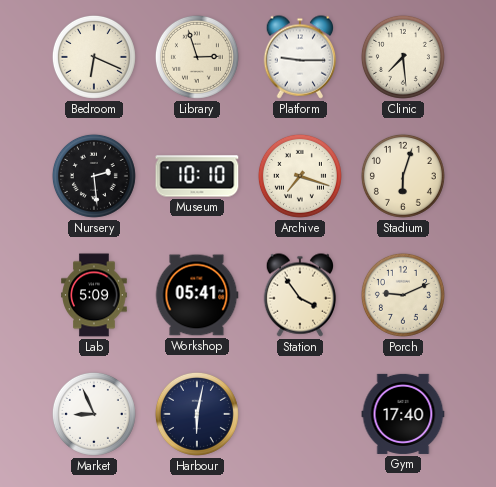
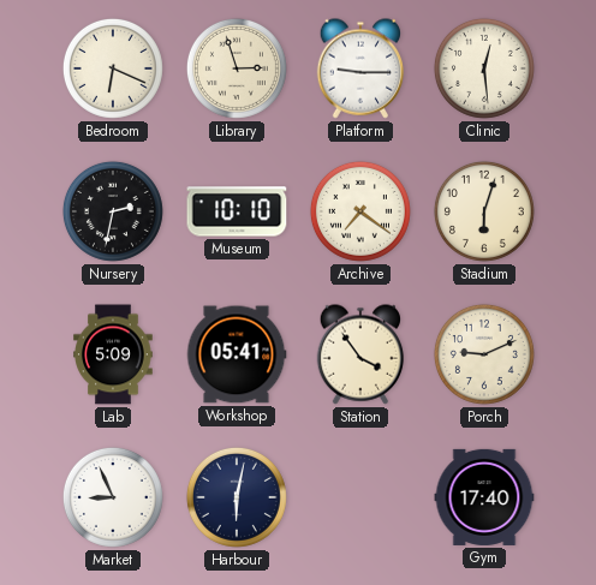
Clinic: 7:29 -> 12:29
Nursery: 2:29 -> 2:32
Archive: 7:18 -> 7:21
